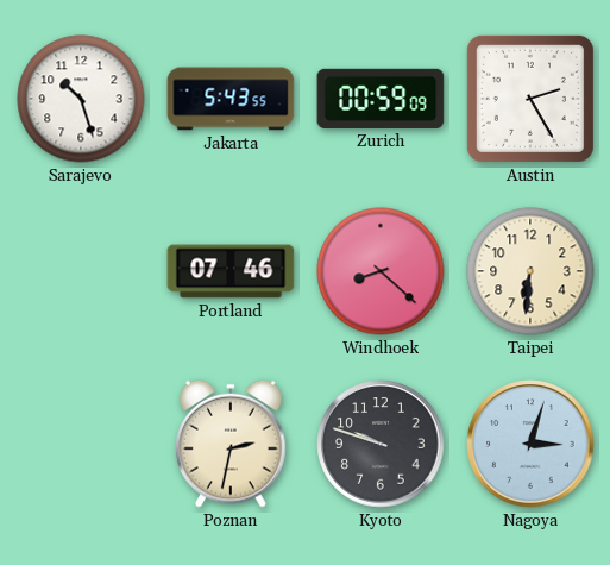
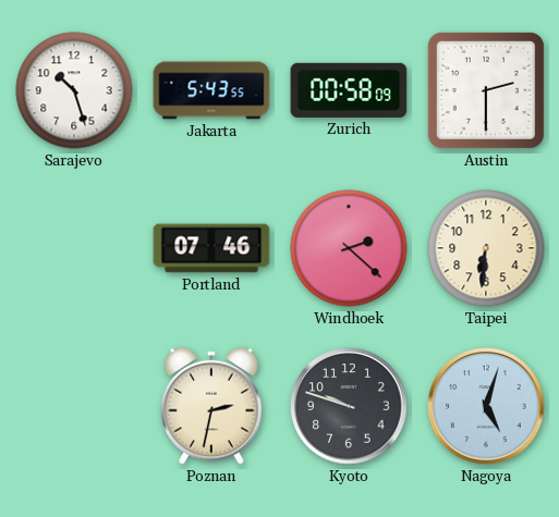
Zurich: 00:59 -> 00:58
Austin: 2:25 -> 2:30
Windhoek: 8:22 -> 2:22
Nagoya: 3:03 -> 5:03
